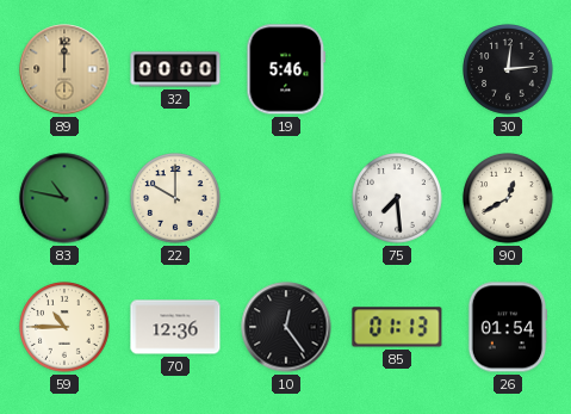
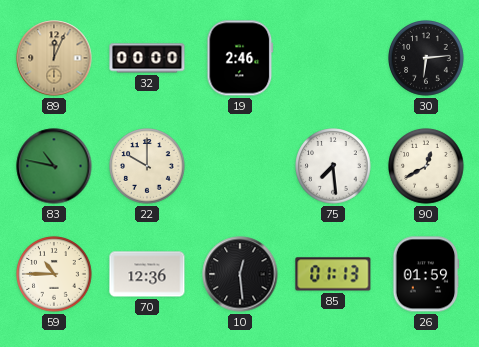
89: 12:00 -> 12:04
19: 5:46 -> 2:46
30: 12:14 -> 6:14
10: 12:24 -> 12:29
26: 01:54 -> 01:59
